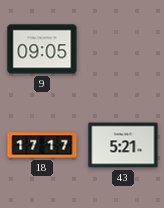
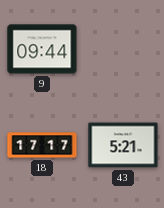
9: 09:05 -> 09:44
